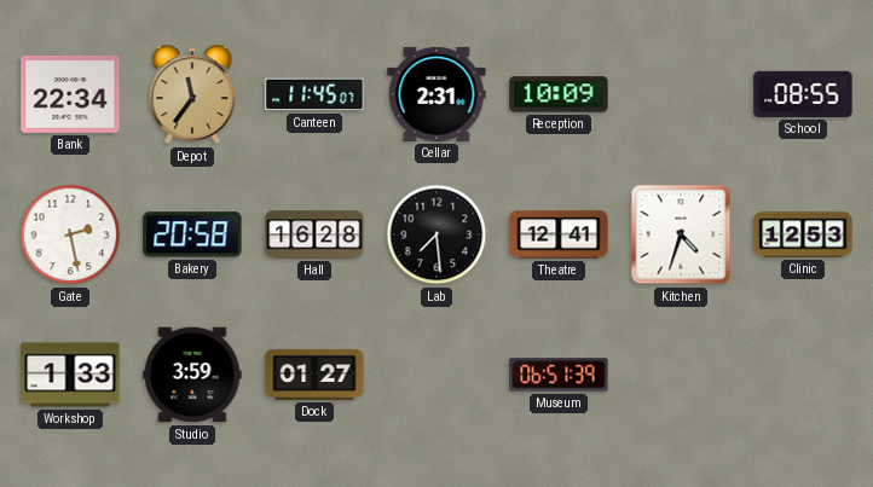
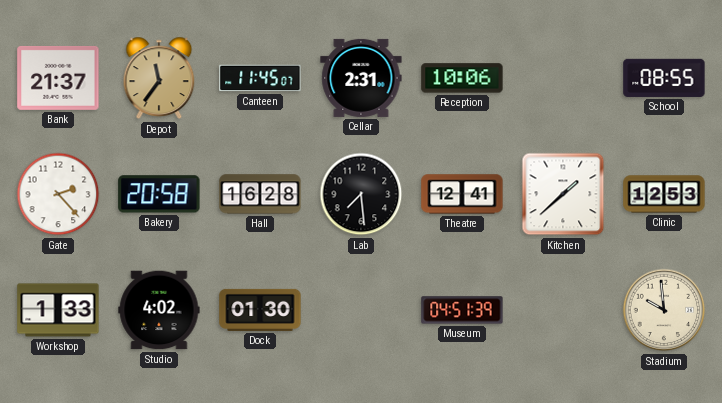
Bank: 22:34 -> 21:37
Reception: 10:09 -> 10:06
Gate: 2:28 -> 2:23
Kitchen: 4:33 -> 1:38
Studio: 3:59 -> 4:02
Dock: 01:27 -> 01:30
Museum: 06:51 -> 04:51
Stadium: none -> 9:59
